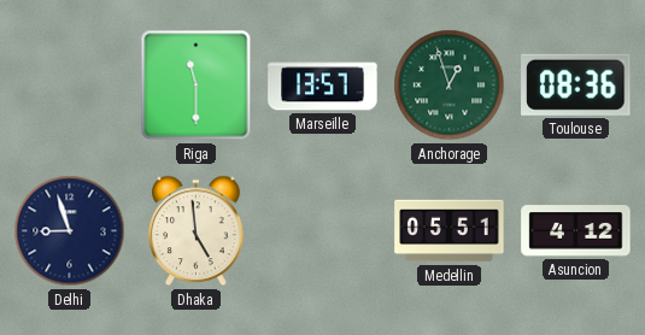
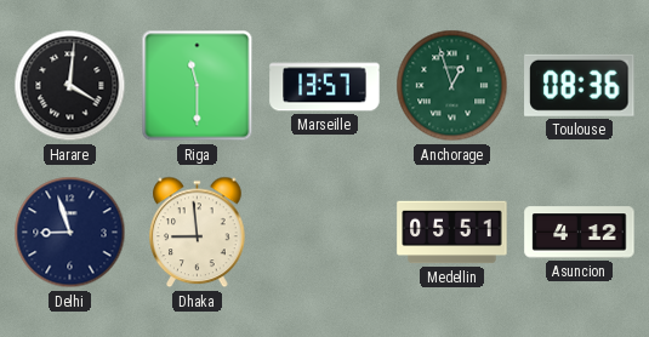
Harare: none -> 4:01
Dhaka: 4:59 -> 8:59
